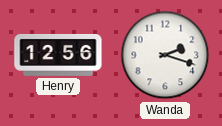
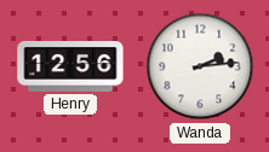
Wanda: 2:18 -> 2:14
